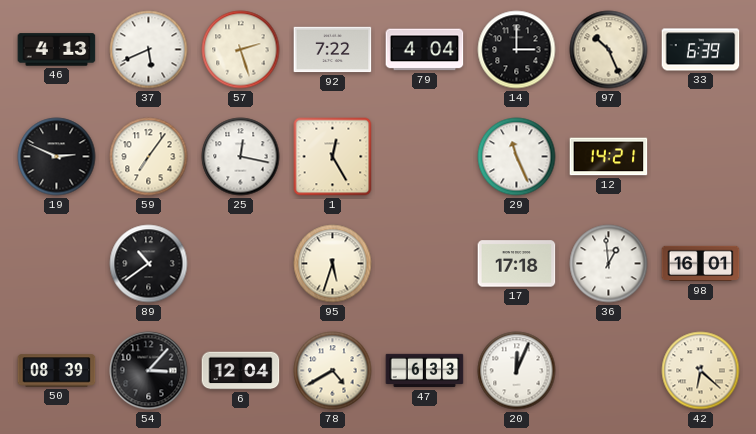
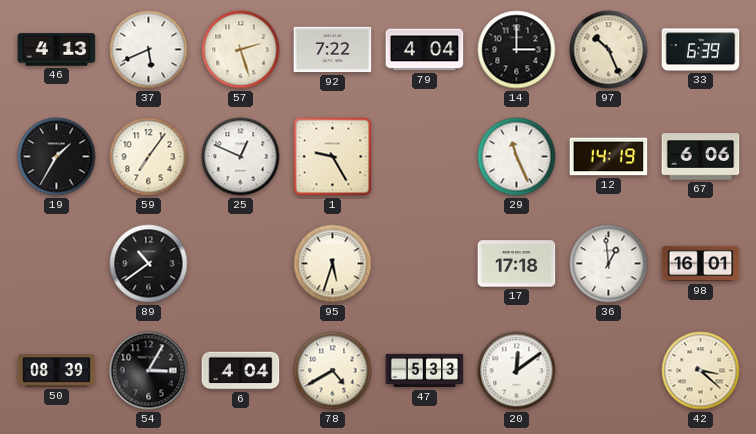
19: 2:49 -> 1:35
25: 12:17 -> 12:49
1: 12:25 -> 9:25
12: 14:21 -> 14:19
67: none -> 6:06
54: 3:07 -> 3:05
6: 12:04 -> 4:04
47: 6:33 -> 5:33
20: 12:04 -> 12:09
42: 6:22 -> 3:22
